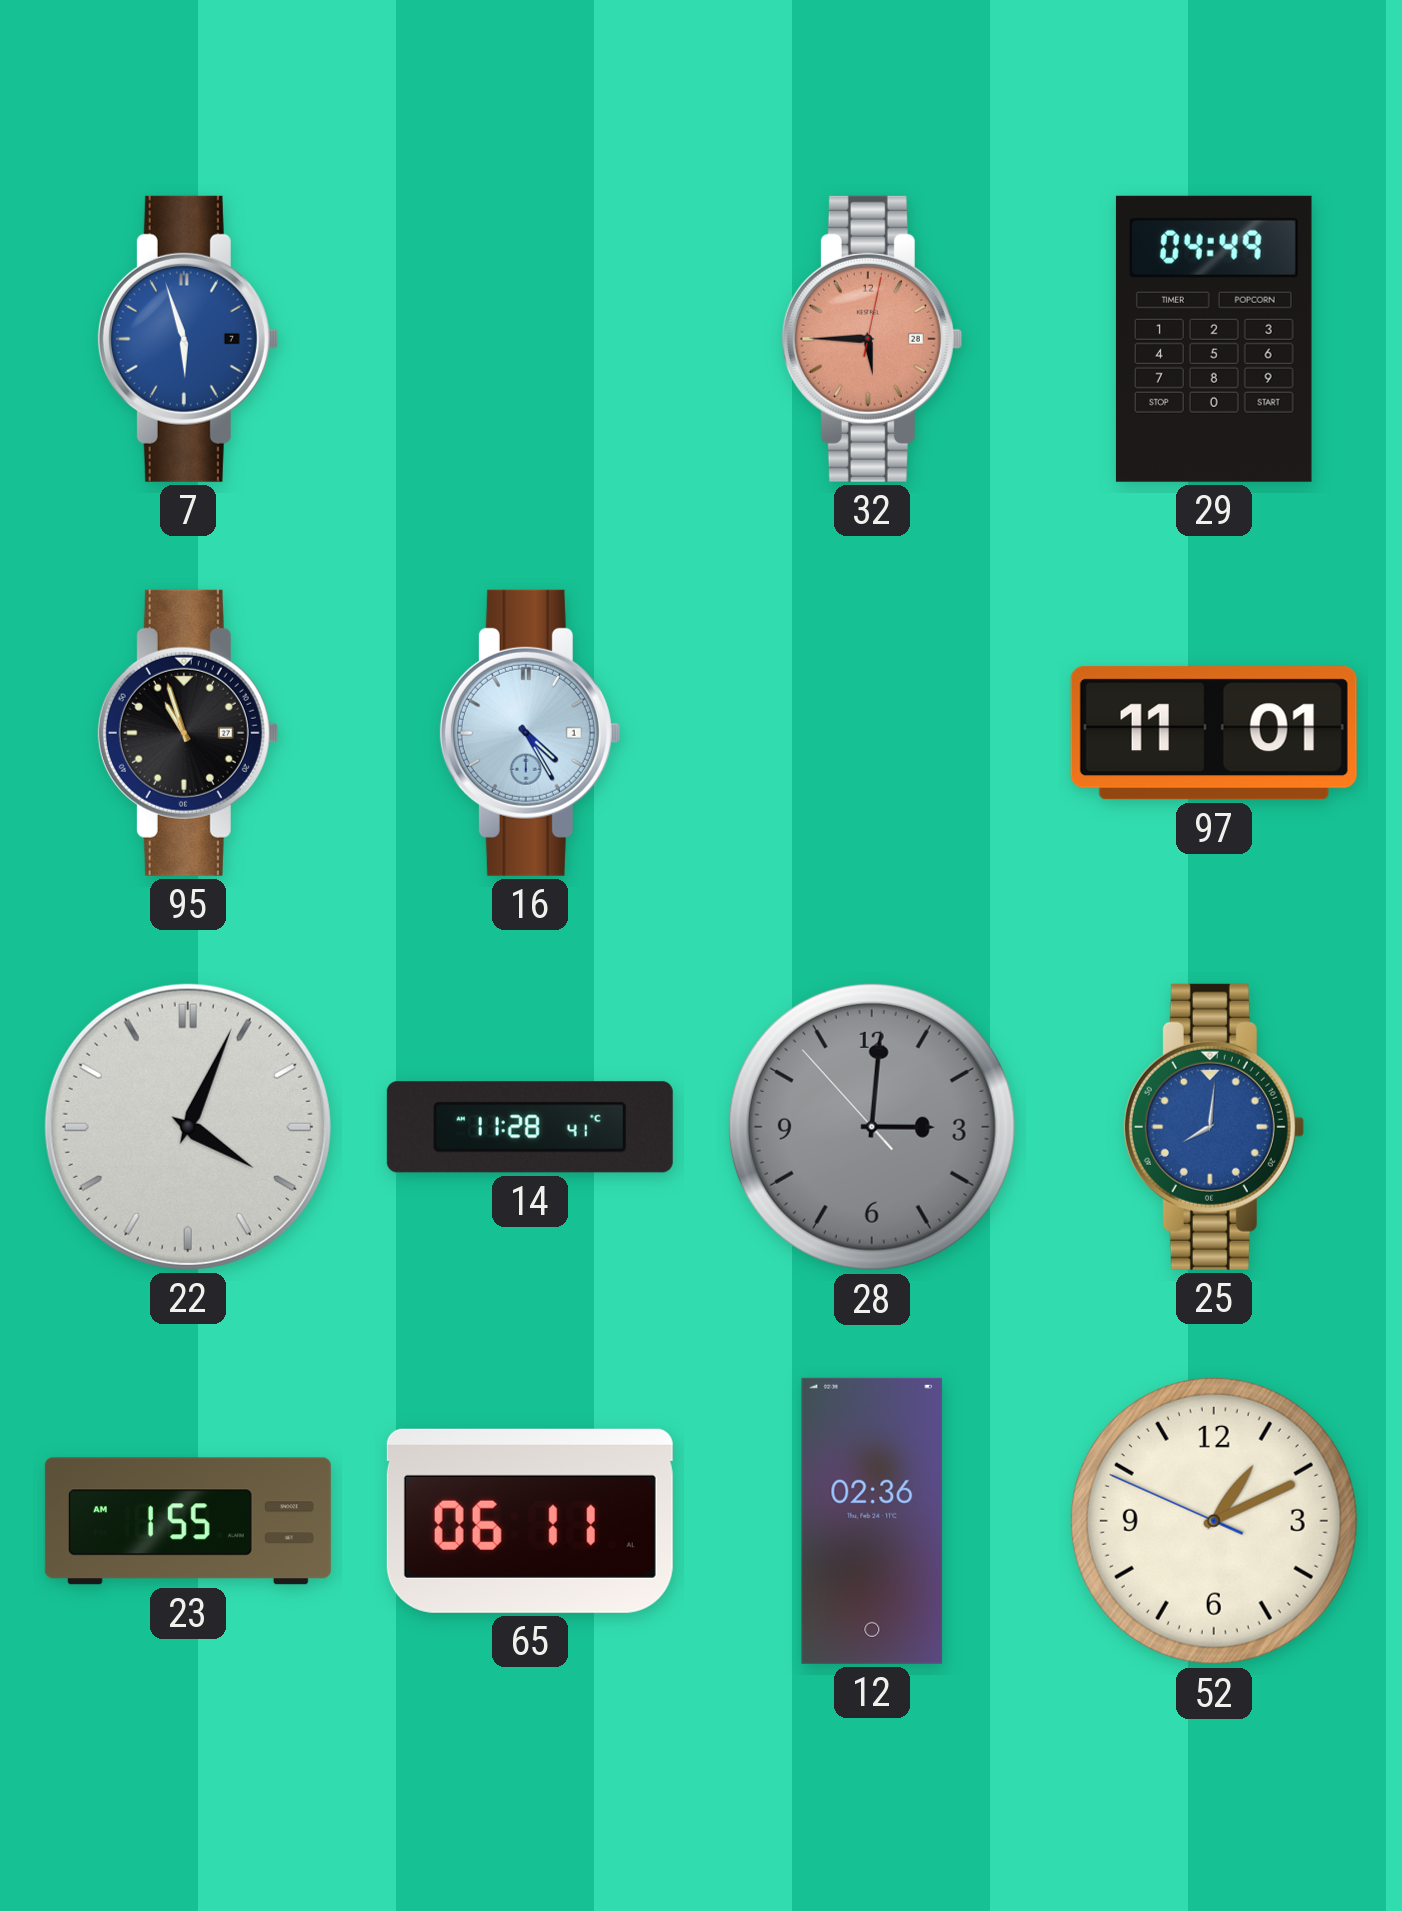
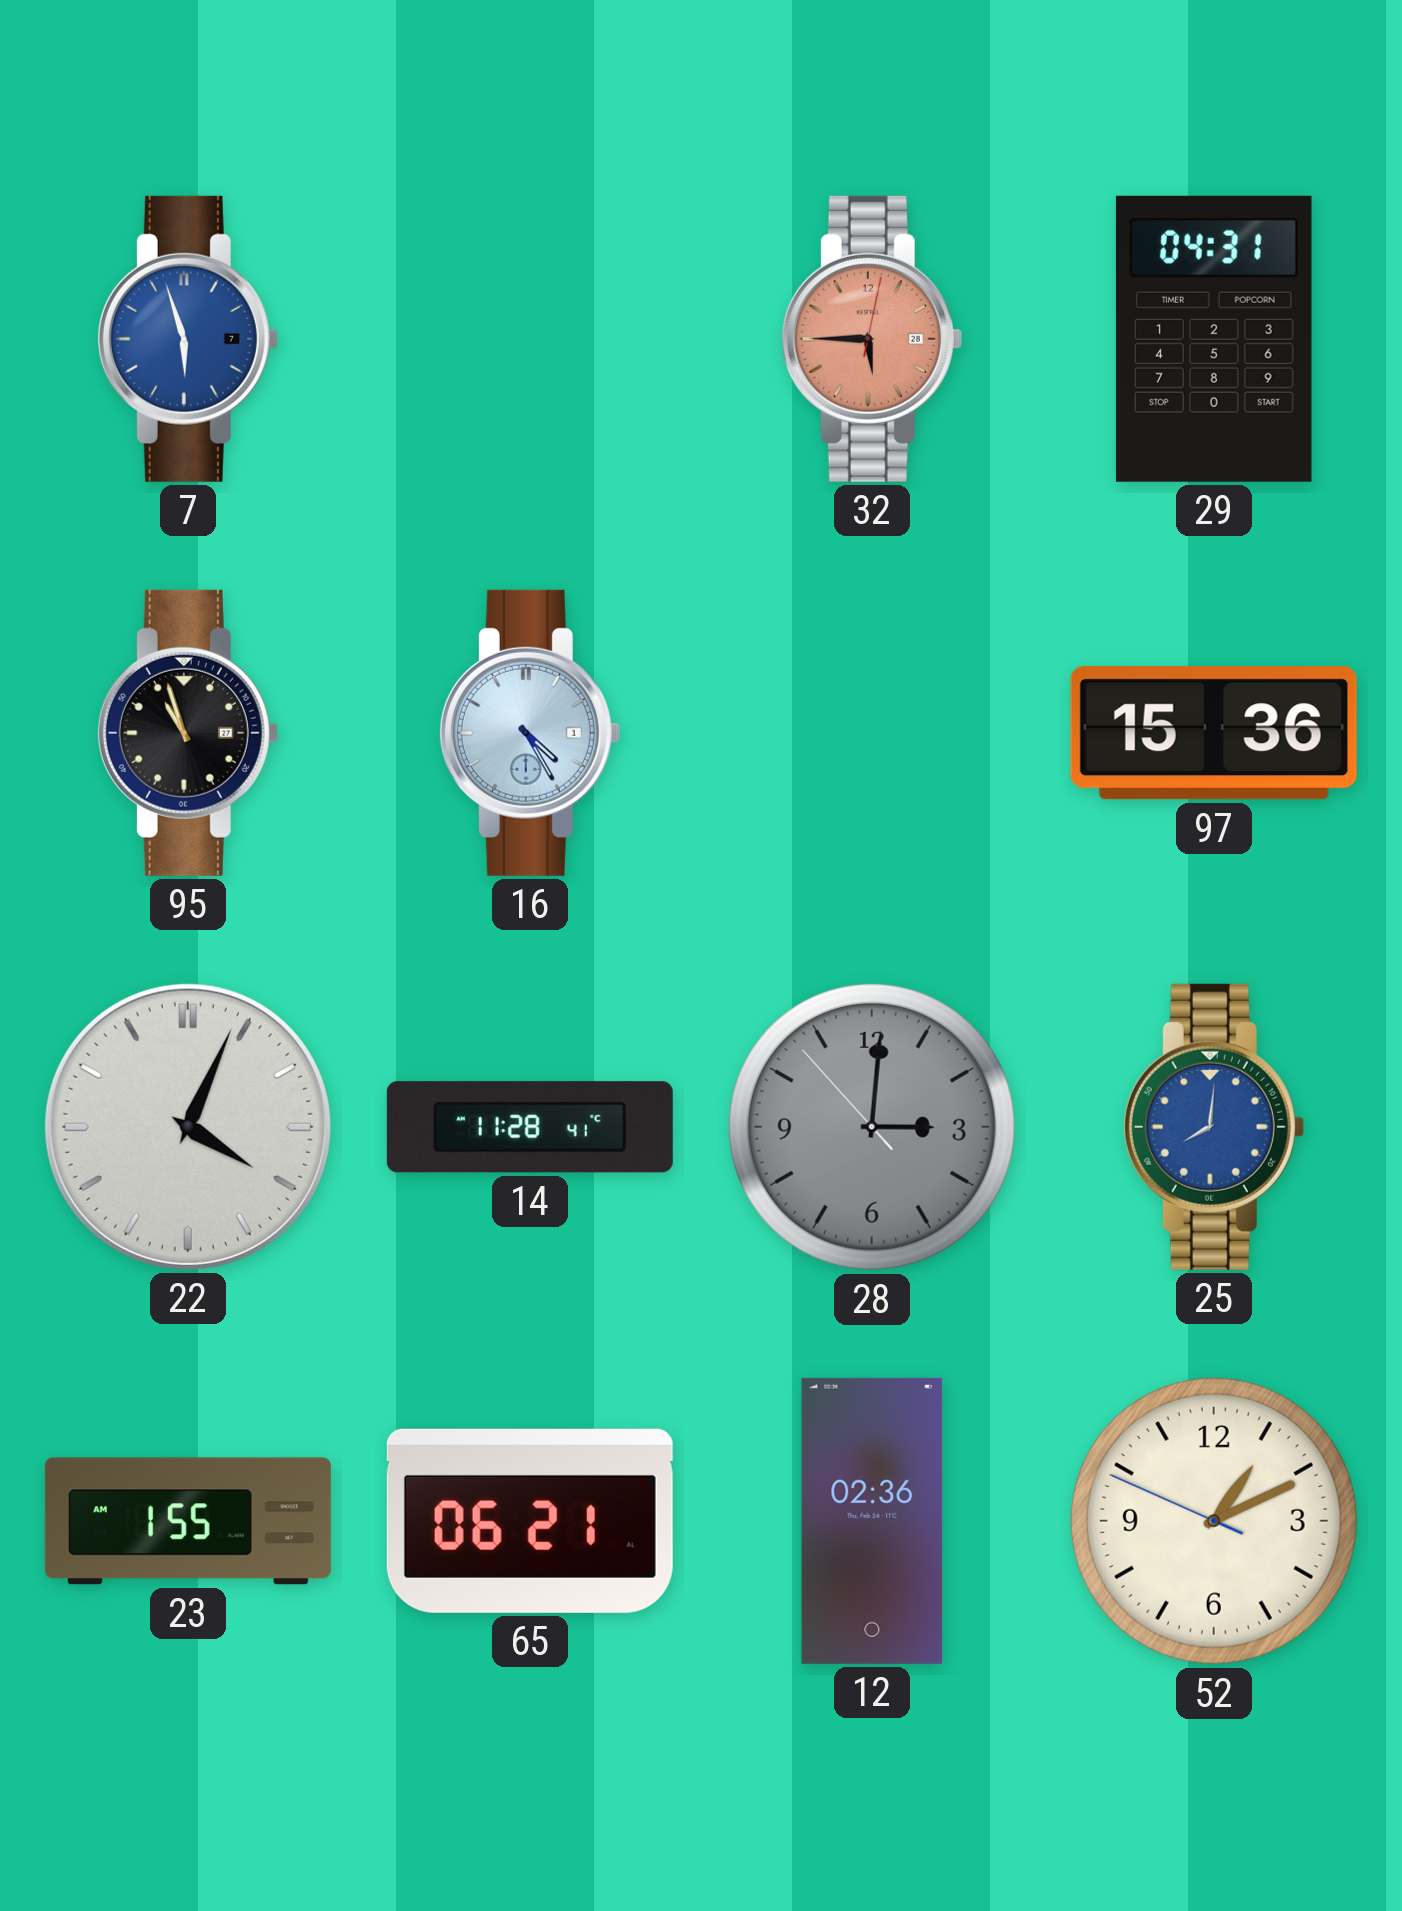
29: 04:49 -> 04:31
97: 11:01 -> 15:36
65: 06:11 -> 06:21
